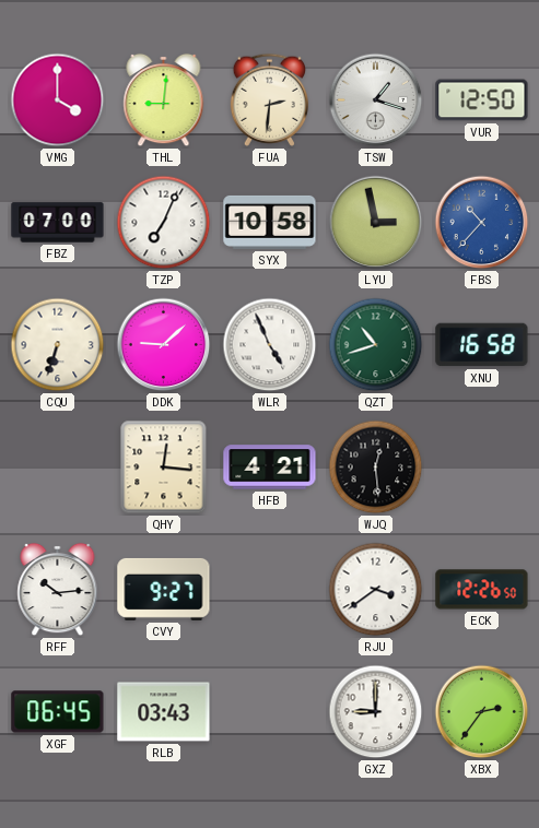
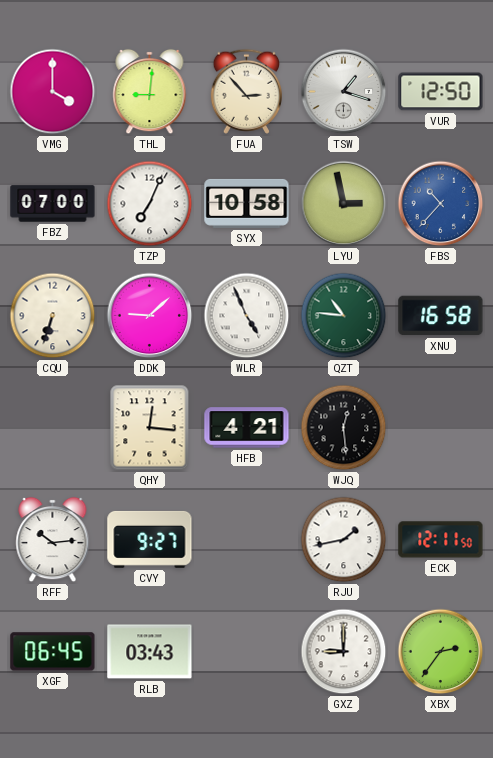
FUA: 2:31 -> 2:53
QZT: 10:42 -> 10:46
RJU: 3:39 -> 1:43
ECK: 12:26 -> 12:11
